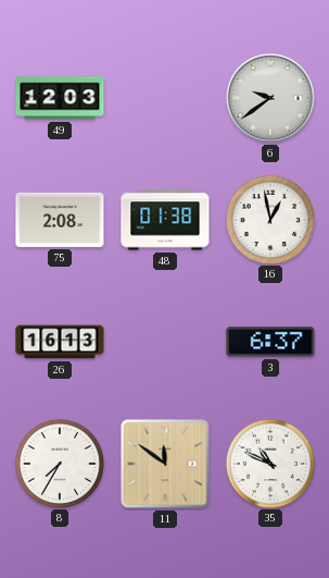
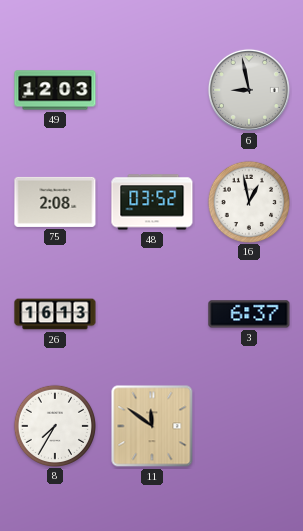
6: 9:39 -> 8:58
48: 01:38 -> 03:52
35: 10:49 -> none
